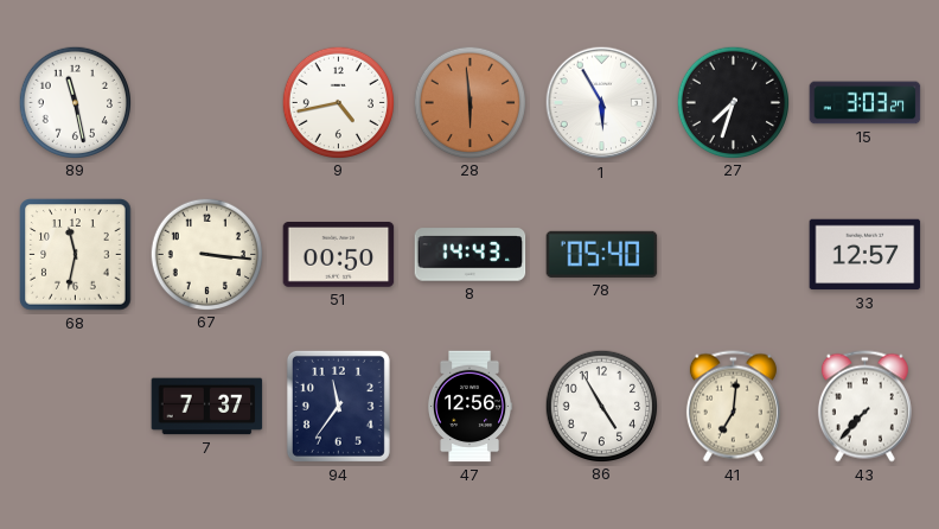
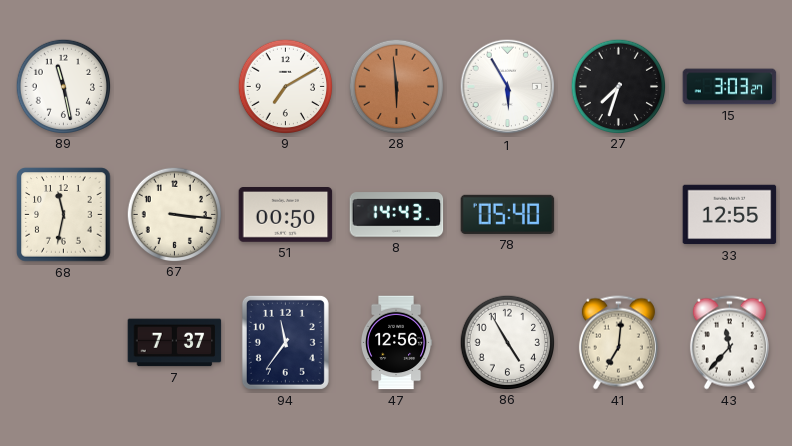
9: 4:43 -> 7:10
33: 12:57 -> 12:55
43: 7:37 -> 11:37
